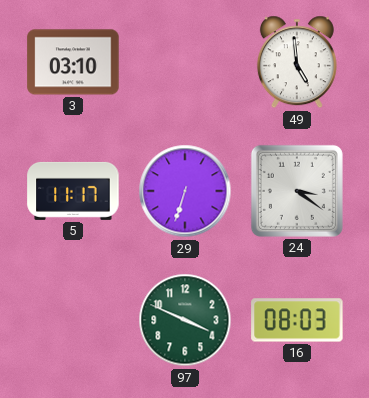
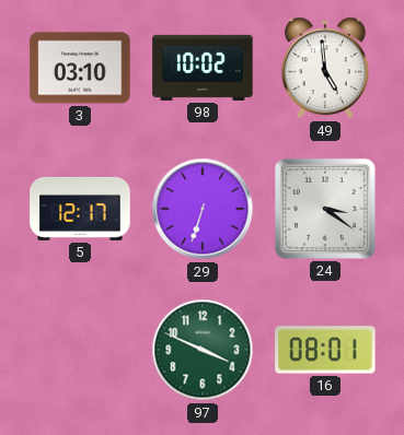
98: none -> 10:02
5: 11:17 -> 12:17
16: 08:03 -> 08:01
